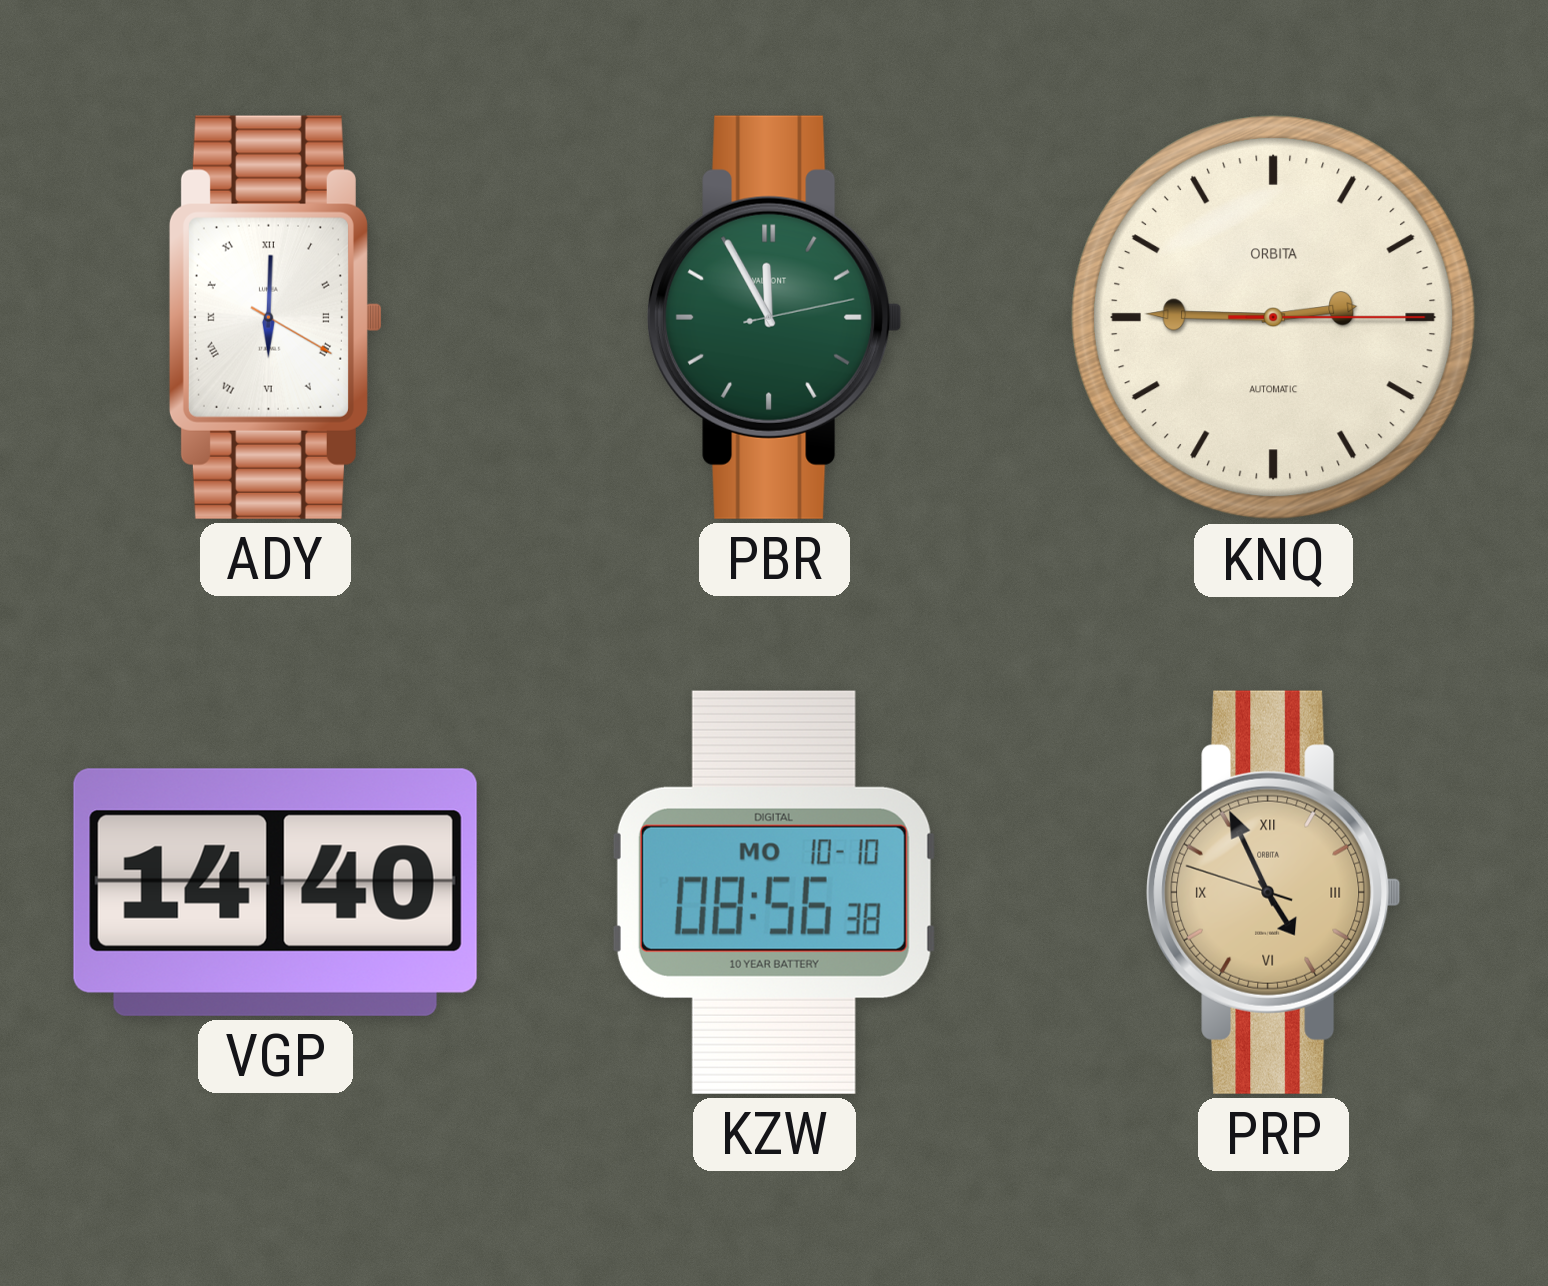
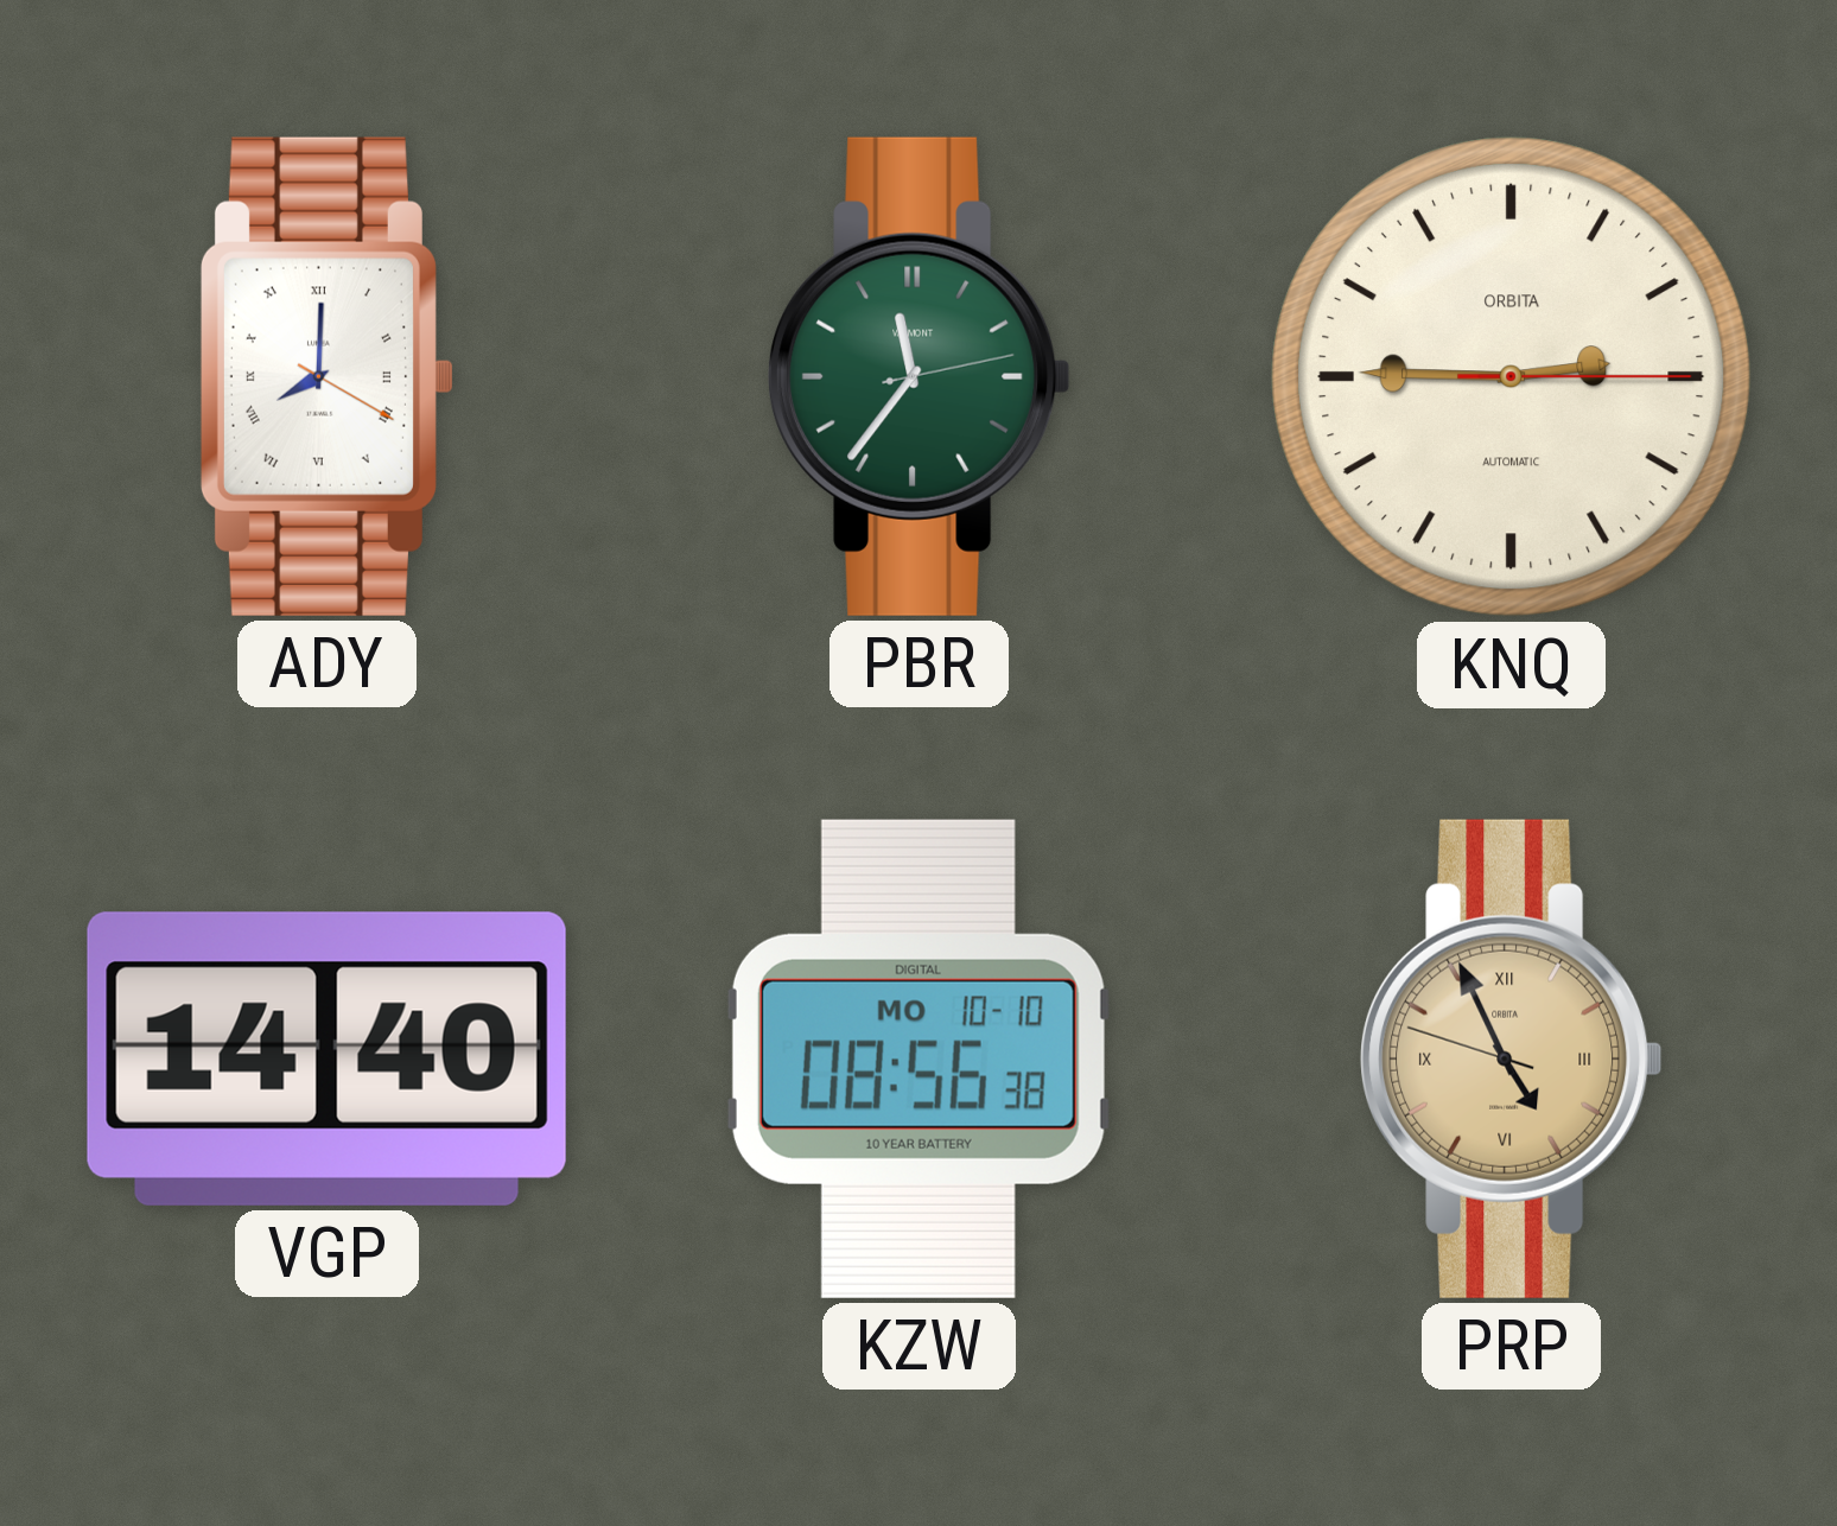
ADY: 6:00 -> 8:00
PBR: 11:55 -> 11:36
